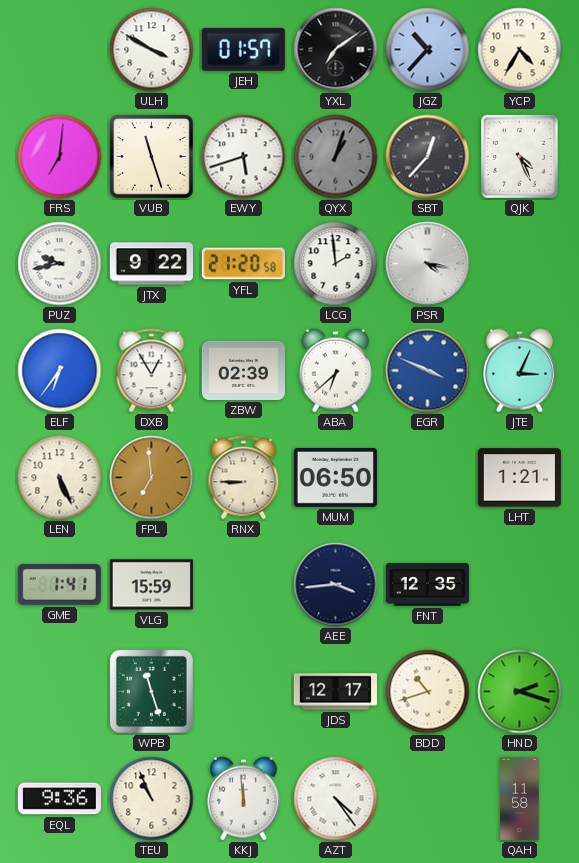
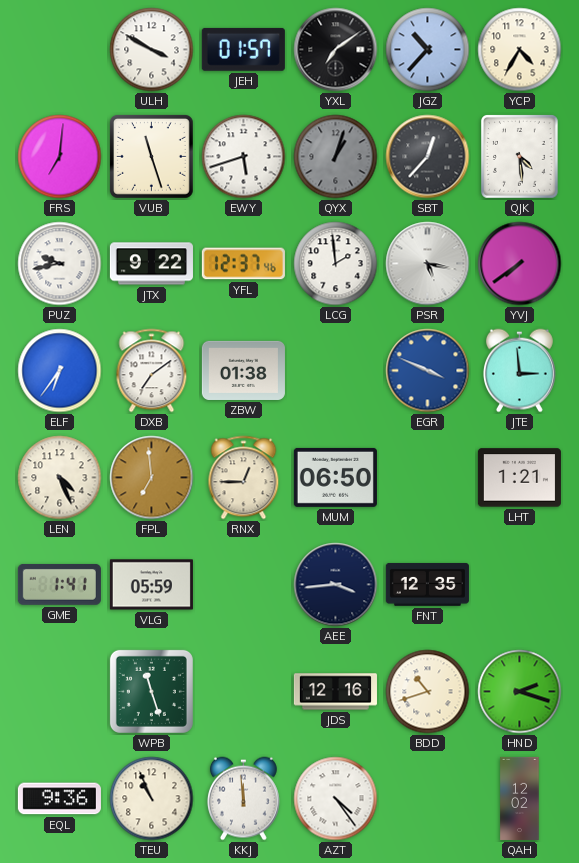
QJK: 4:26 -> 4:29
YFL: 21:20 -> 12:37
PSR: 4:17 -> 5:17
YVJ: none -> 7:39
DXB: 12:55 -> 7:09
ZBW: 02:39 -> 01:38
ABA: 6:38 -> none
JTE: 3:04 -> 2:59
LEN: 5:26 -> 4:26
RNX: 8:45 -> 12:45
VLG: 15:59 -> 05:59
JDS: 12:17 -> 12:16
QAH: 11:58 -> 12:02
